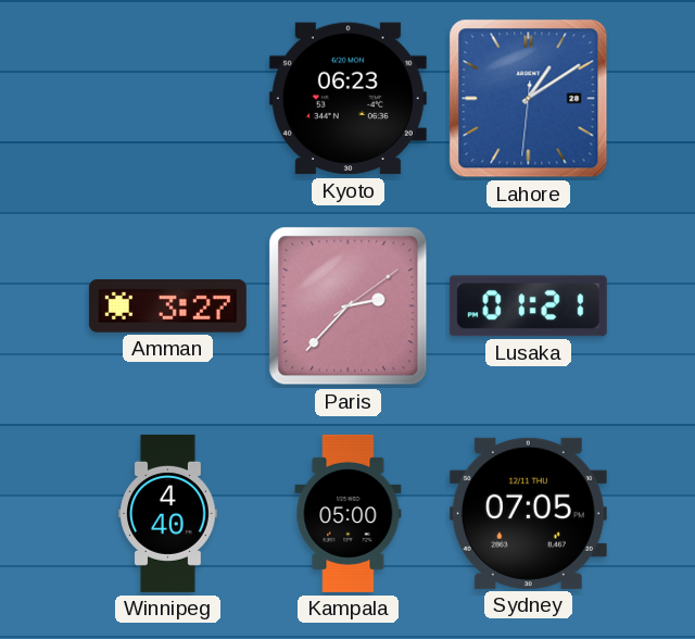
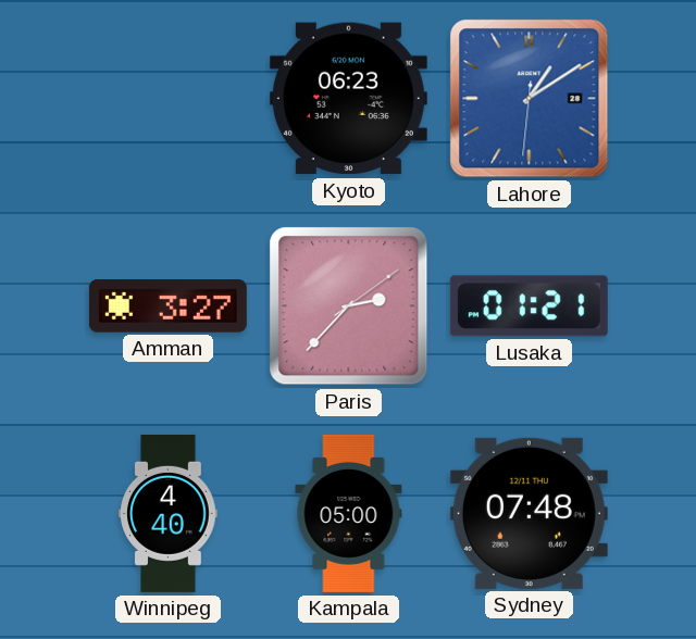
Sydney: 07:05 -> 07:48
